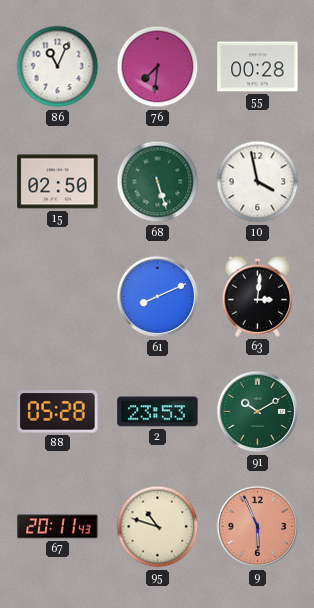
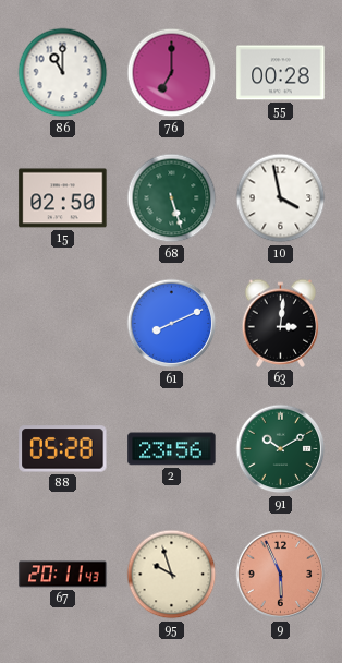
86: 11:04 -> 11:00
76: 7:31 -> 7:00
2: 23:53 -> 23:56
95: 10:48 -> 9:57
